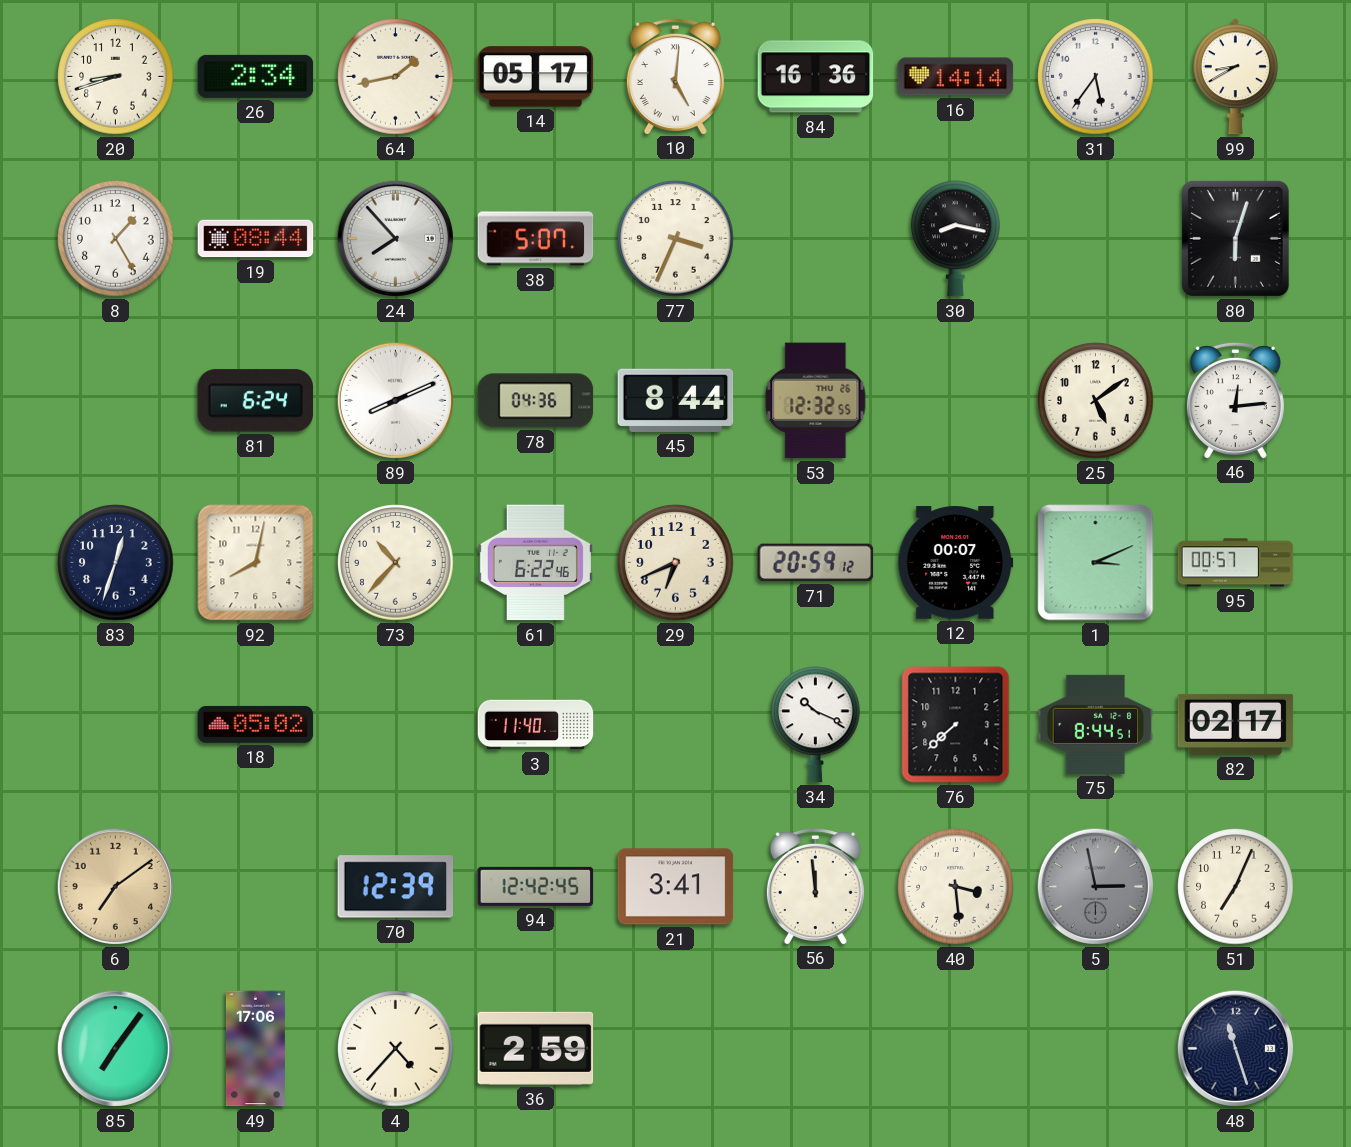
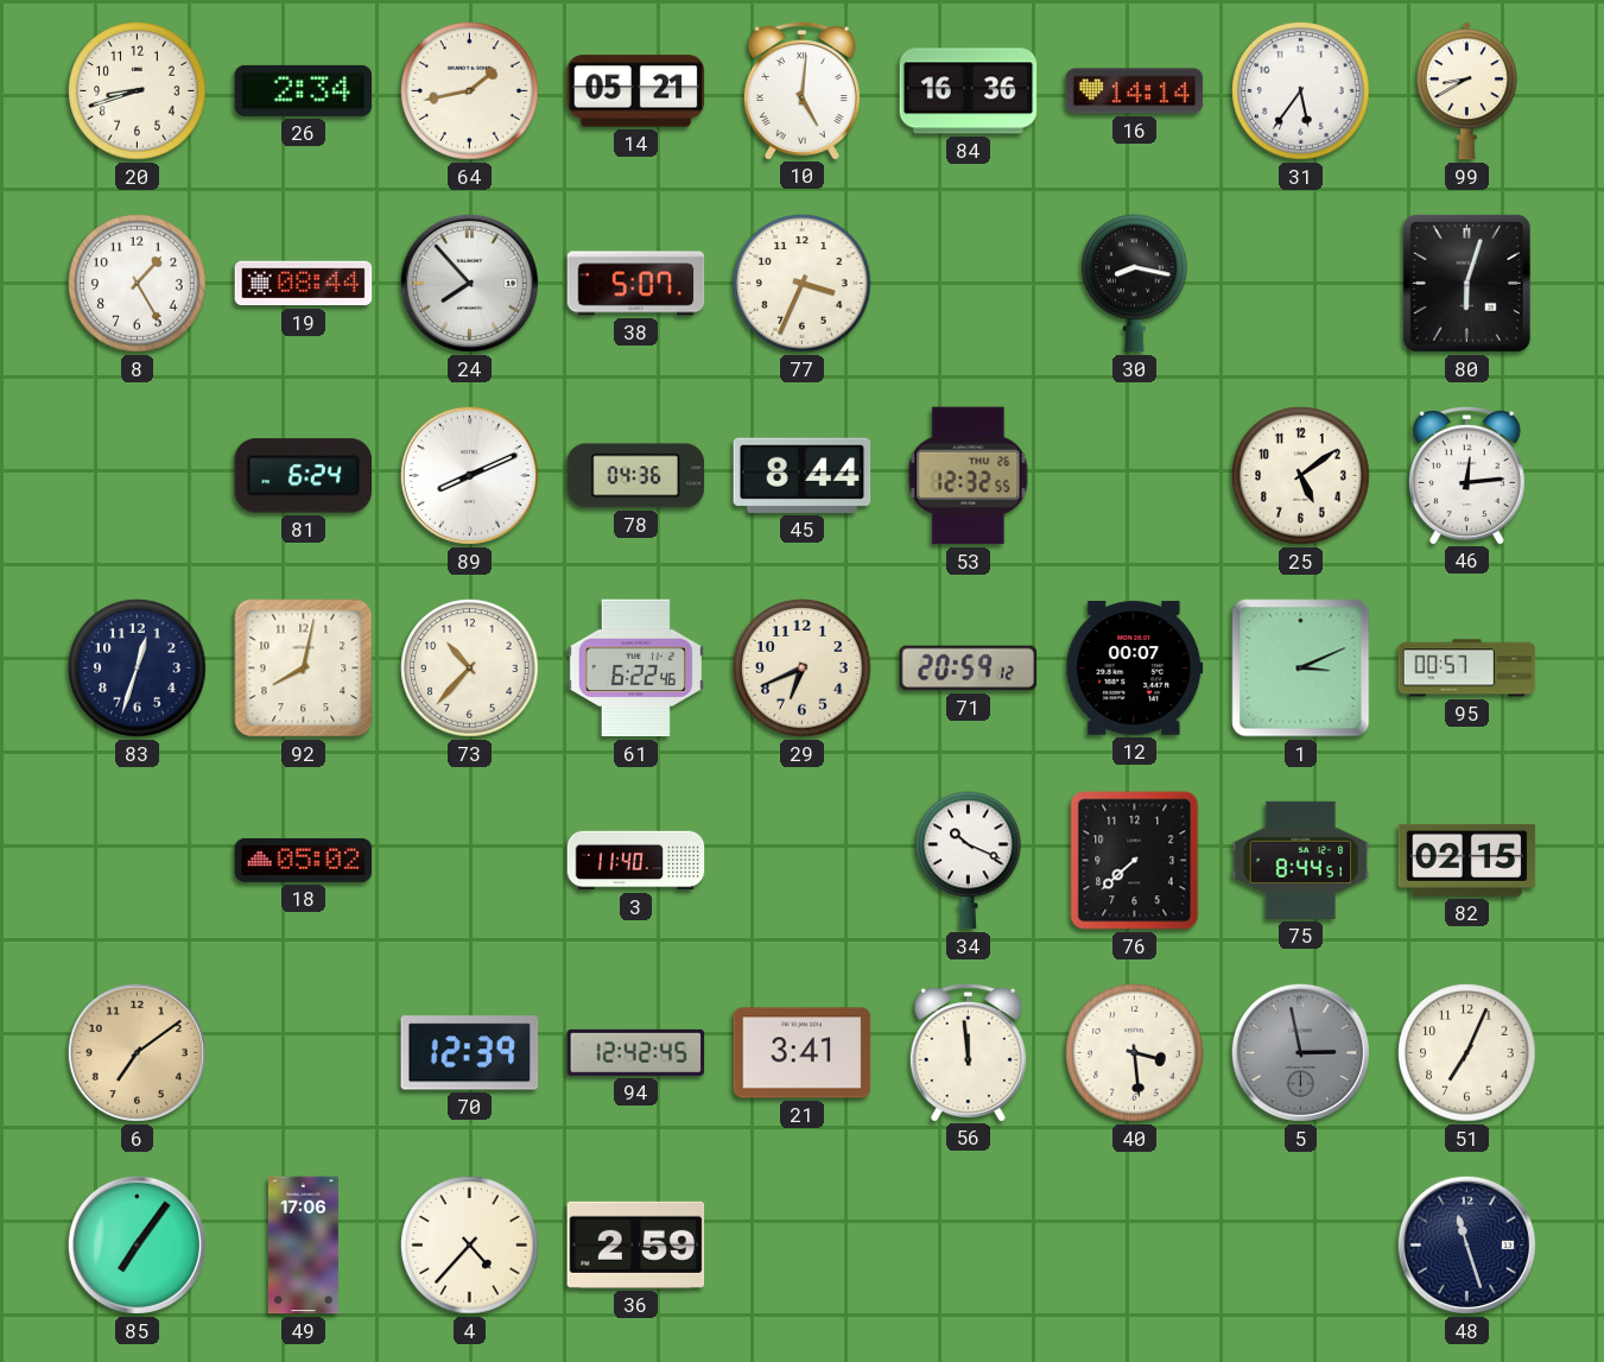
14: 05:17 -> 05:21
82: 02:17 -> 02:15
